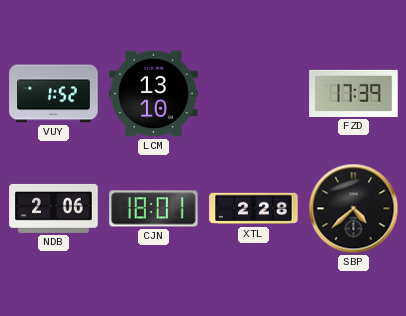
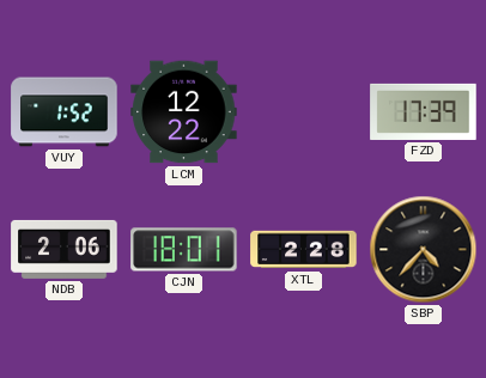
LCM: 13:10 -> 12:22
SBP: 4:38 -> 4:37
